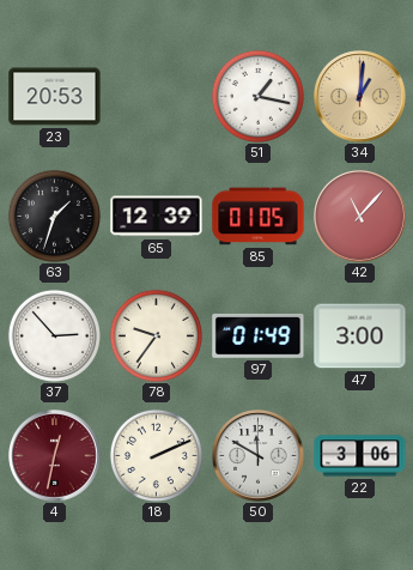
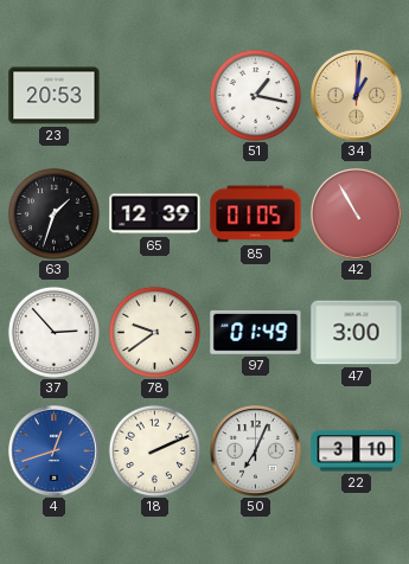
42: 11:07 -> 10:55
78: 9:36 -> 9:39
4: 12:32 -> 12:42
4 dial: burgundy -> blue
50: 11:50 -> 7:04
22: 3:06 -> 3:10
